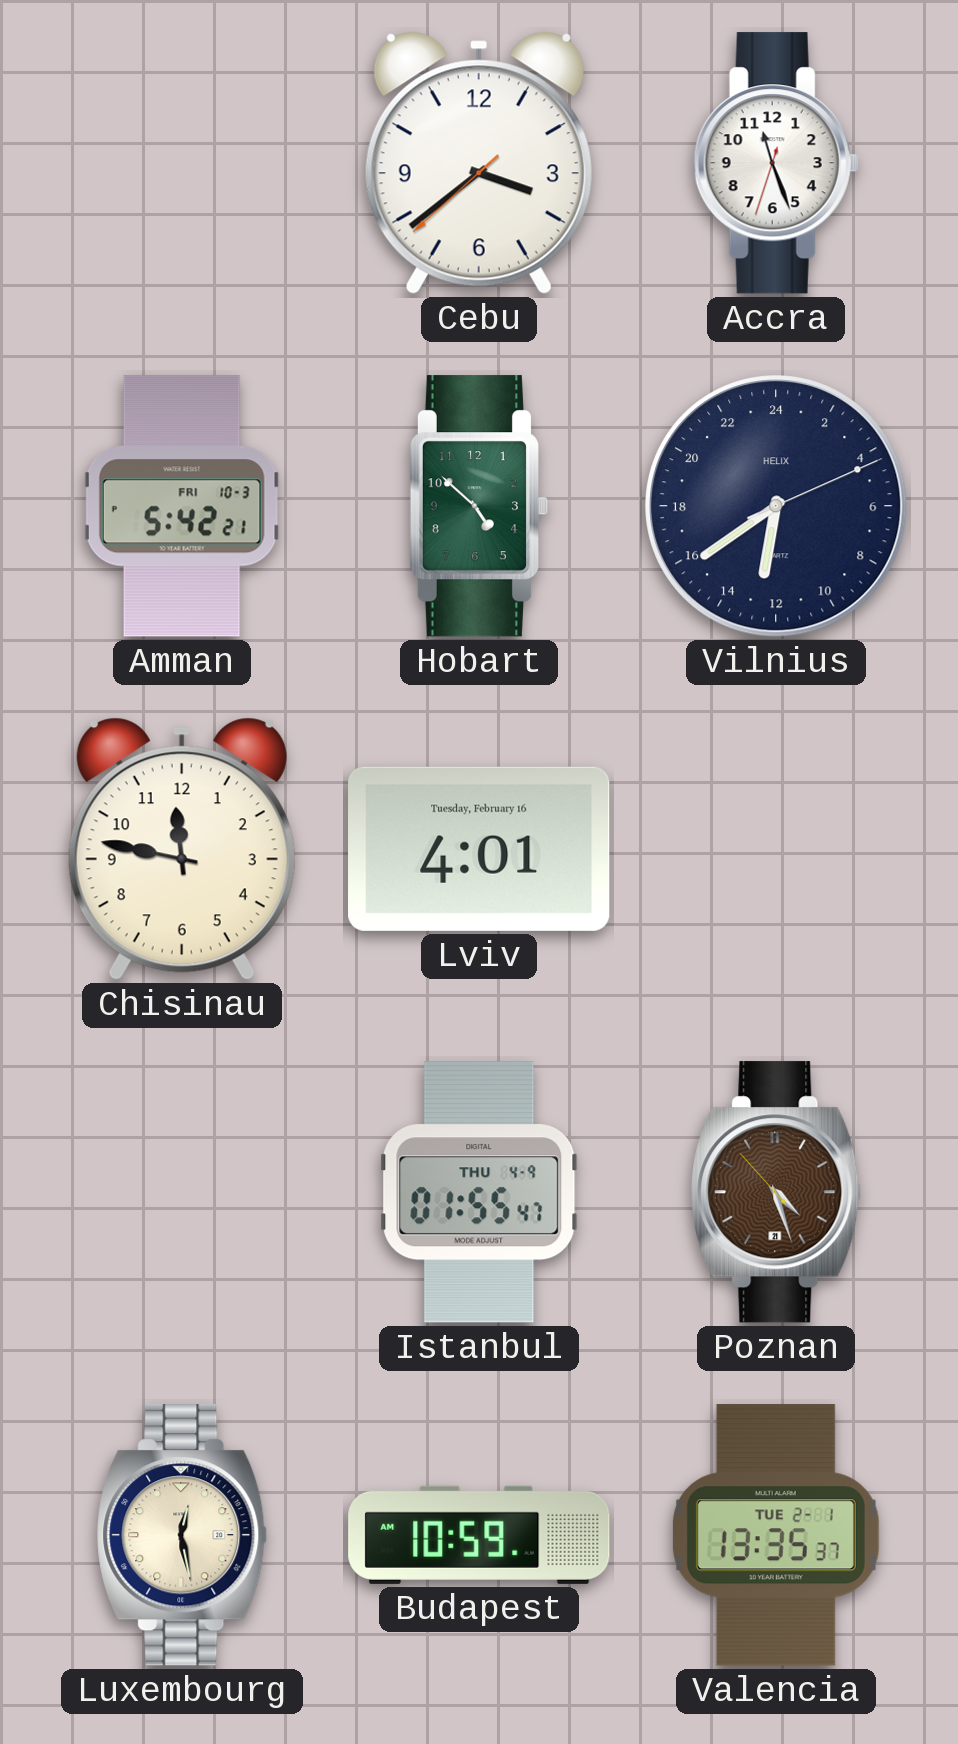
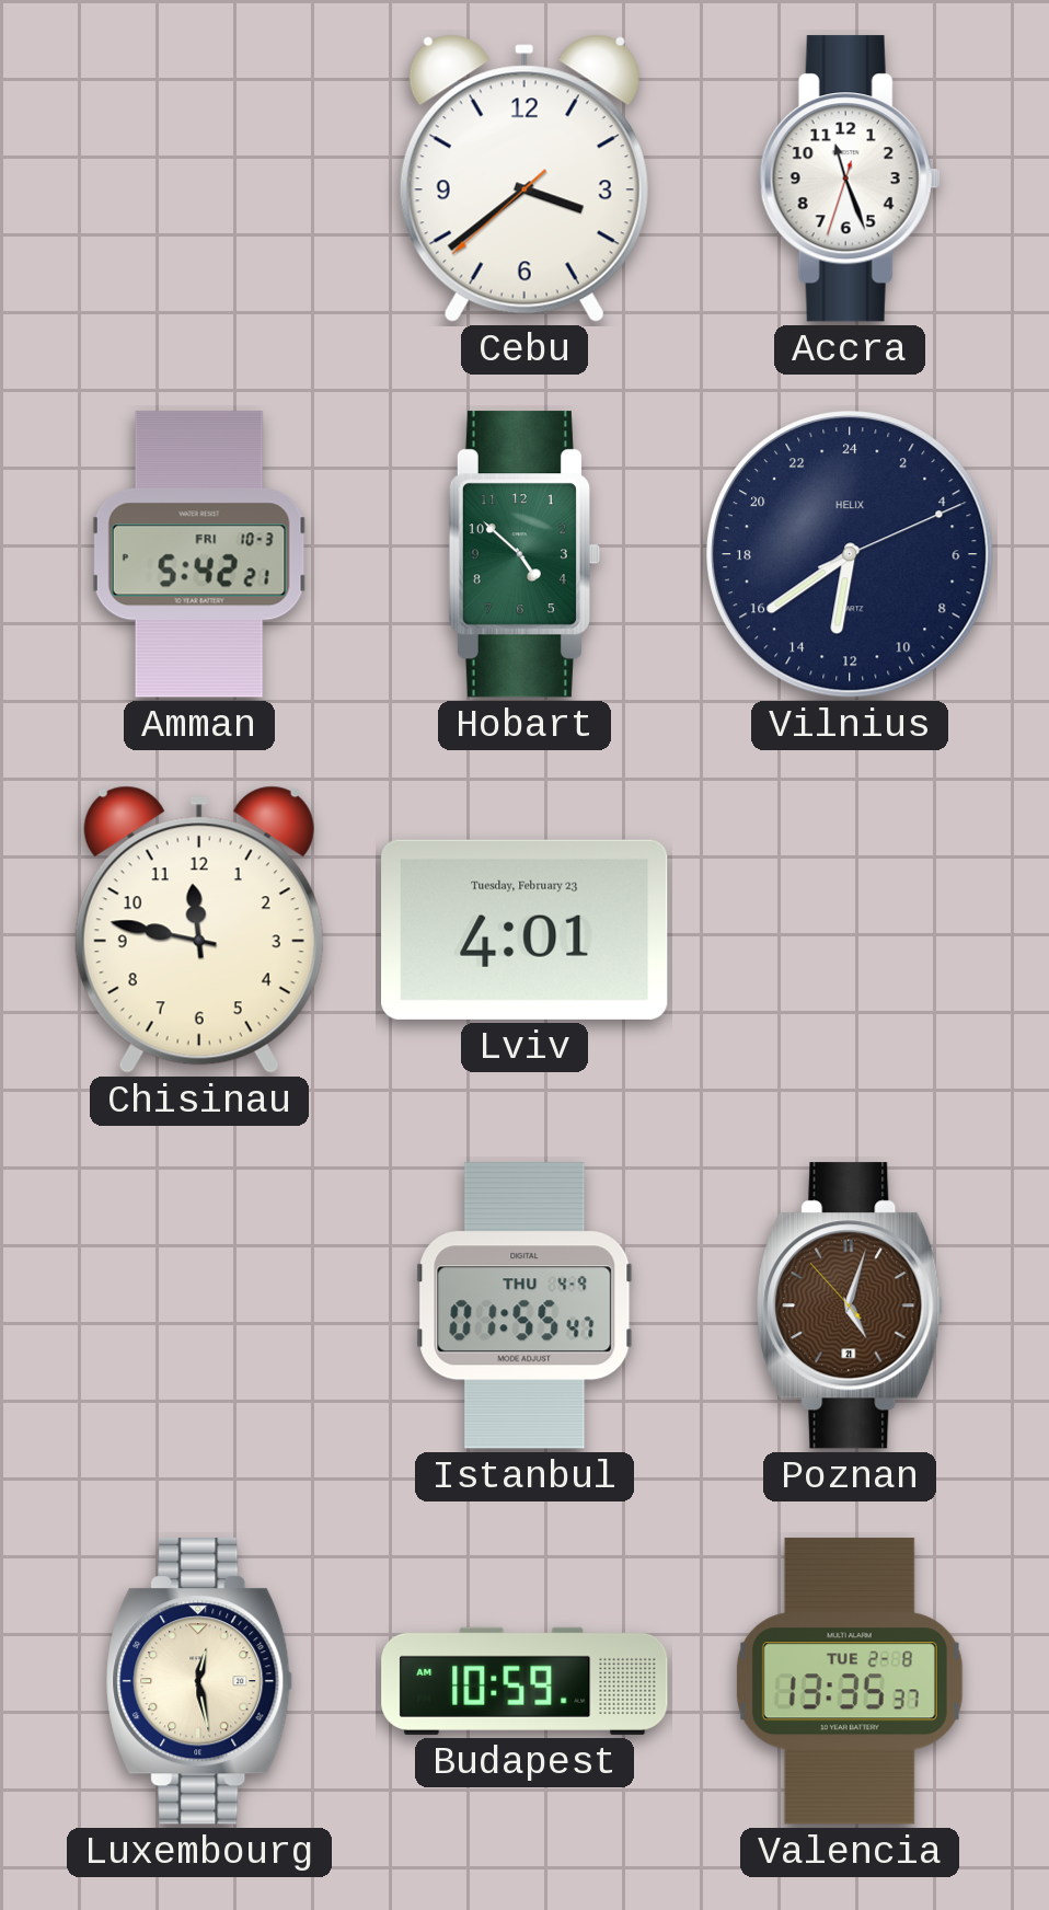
Lviv date: Tuesday, February 16 -> Tuesday, February 23
Poznan: 4:26 -> 5:02
Valencia date: TUE 2-1 -> TUE 2-8
